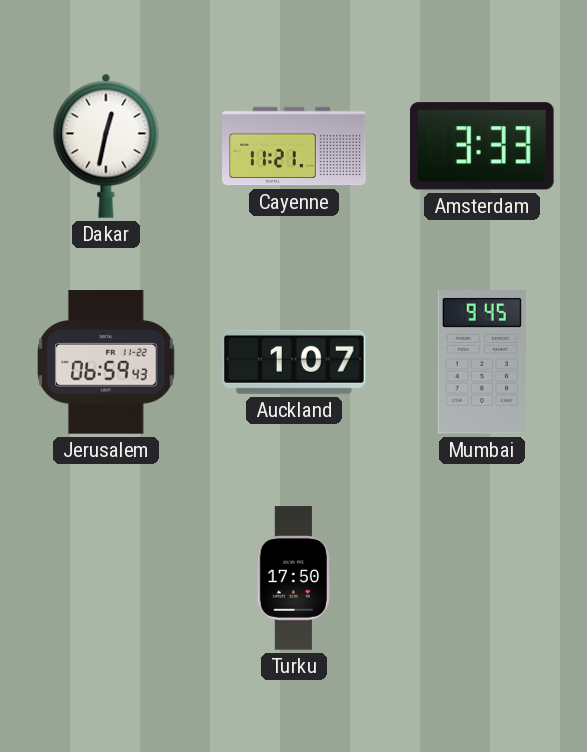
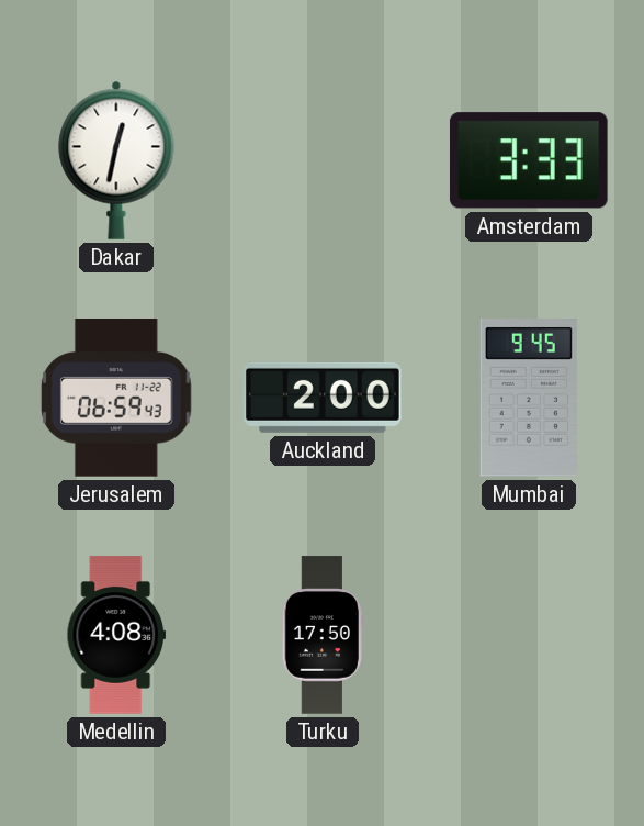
Cayenne: 11:21 -> none
Auckland: 1:07 -> 2:00
Medellin: none -> 4:08
